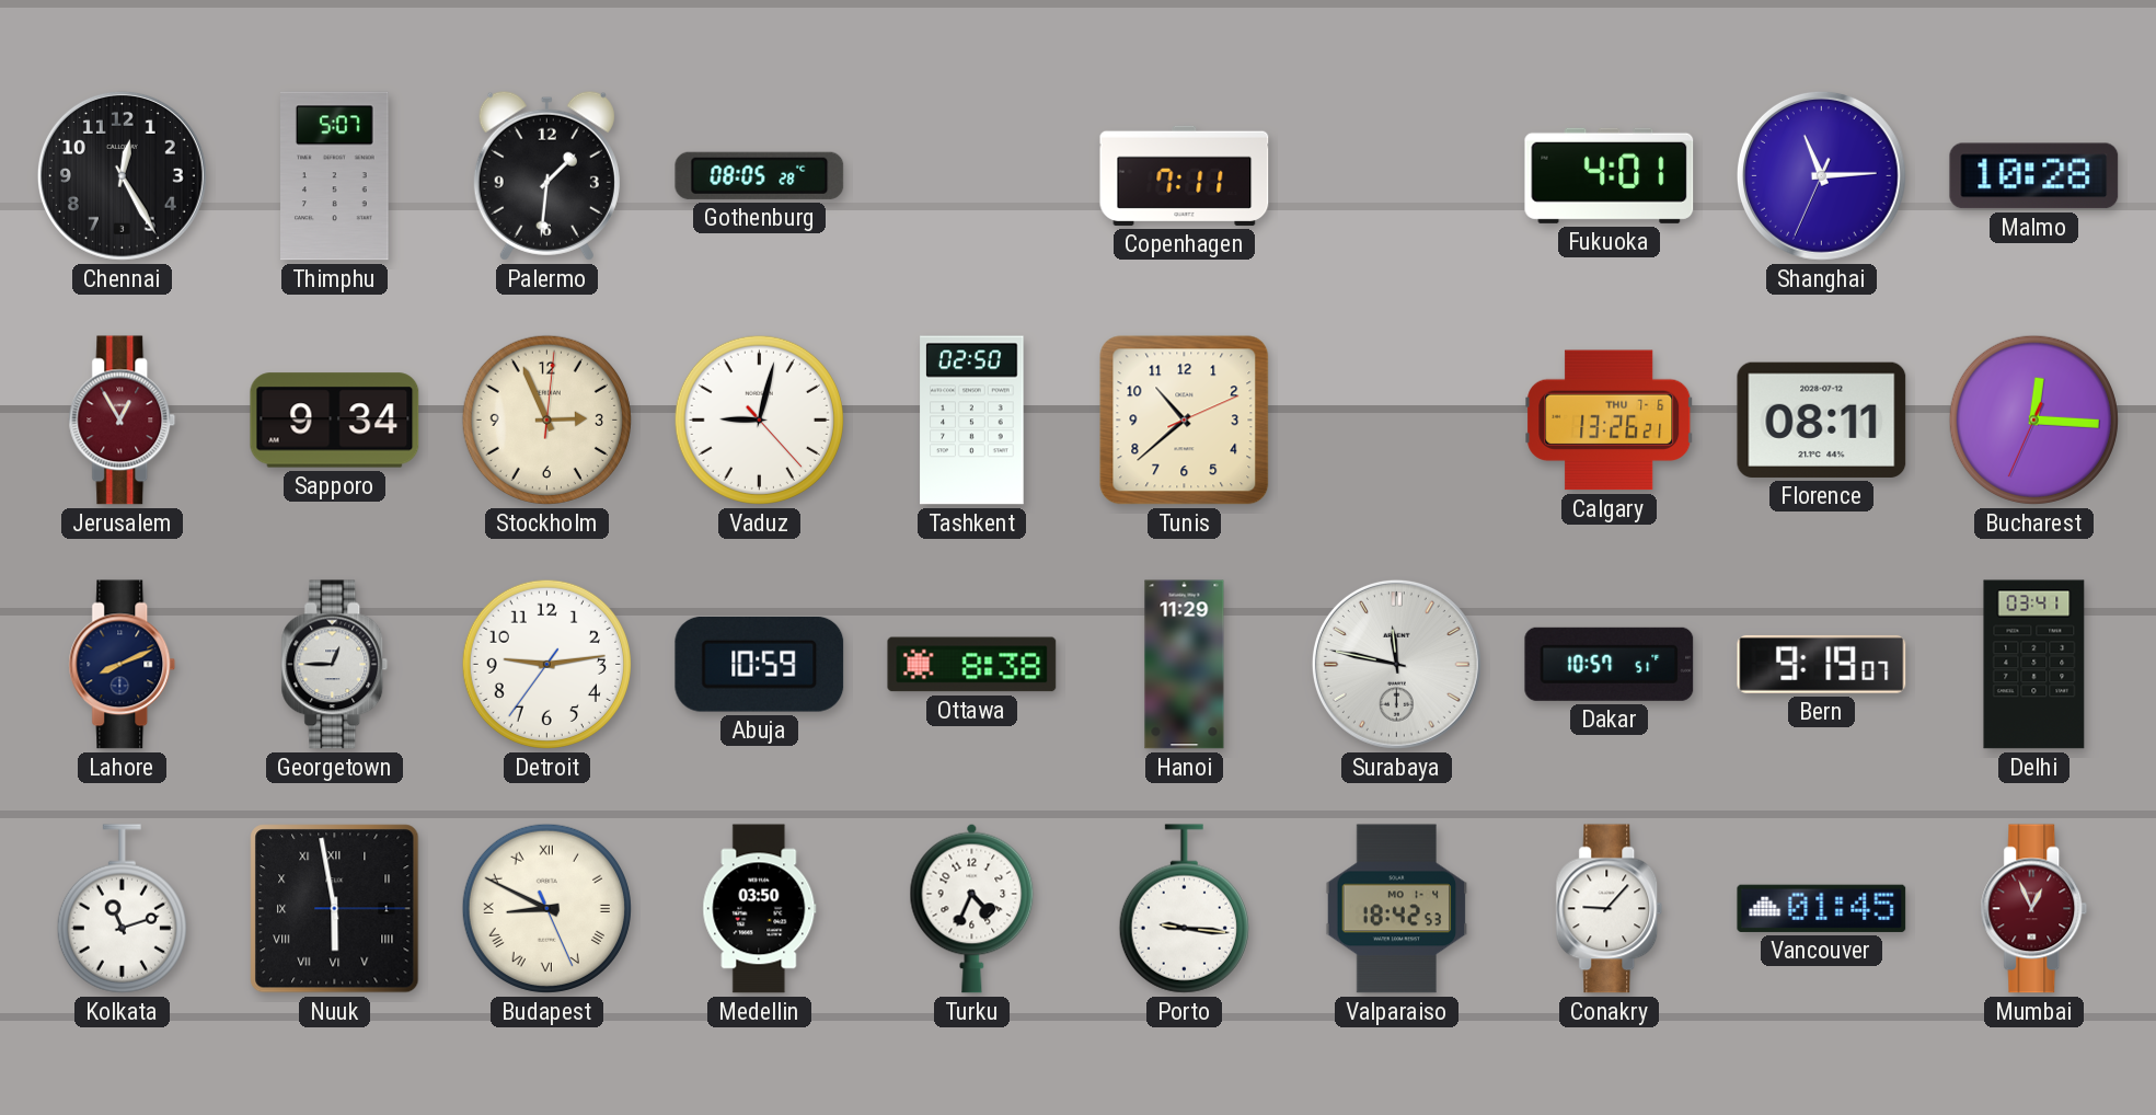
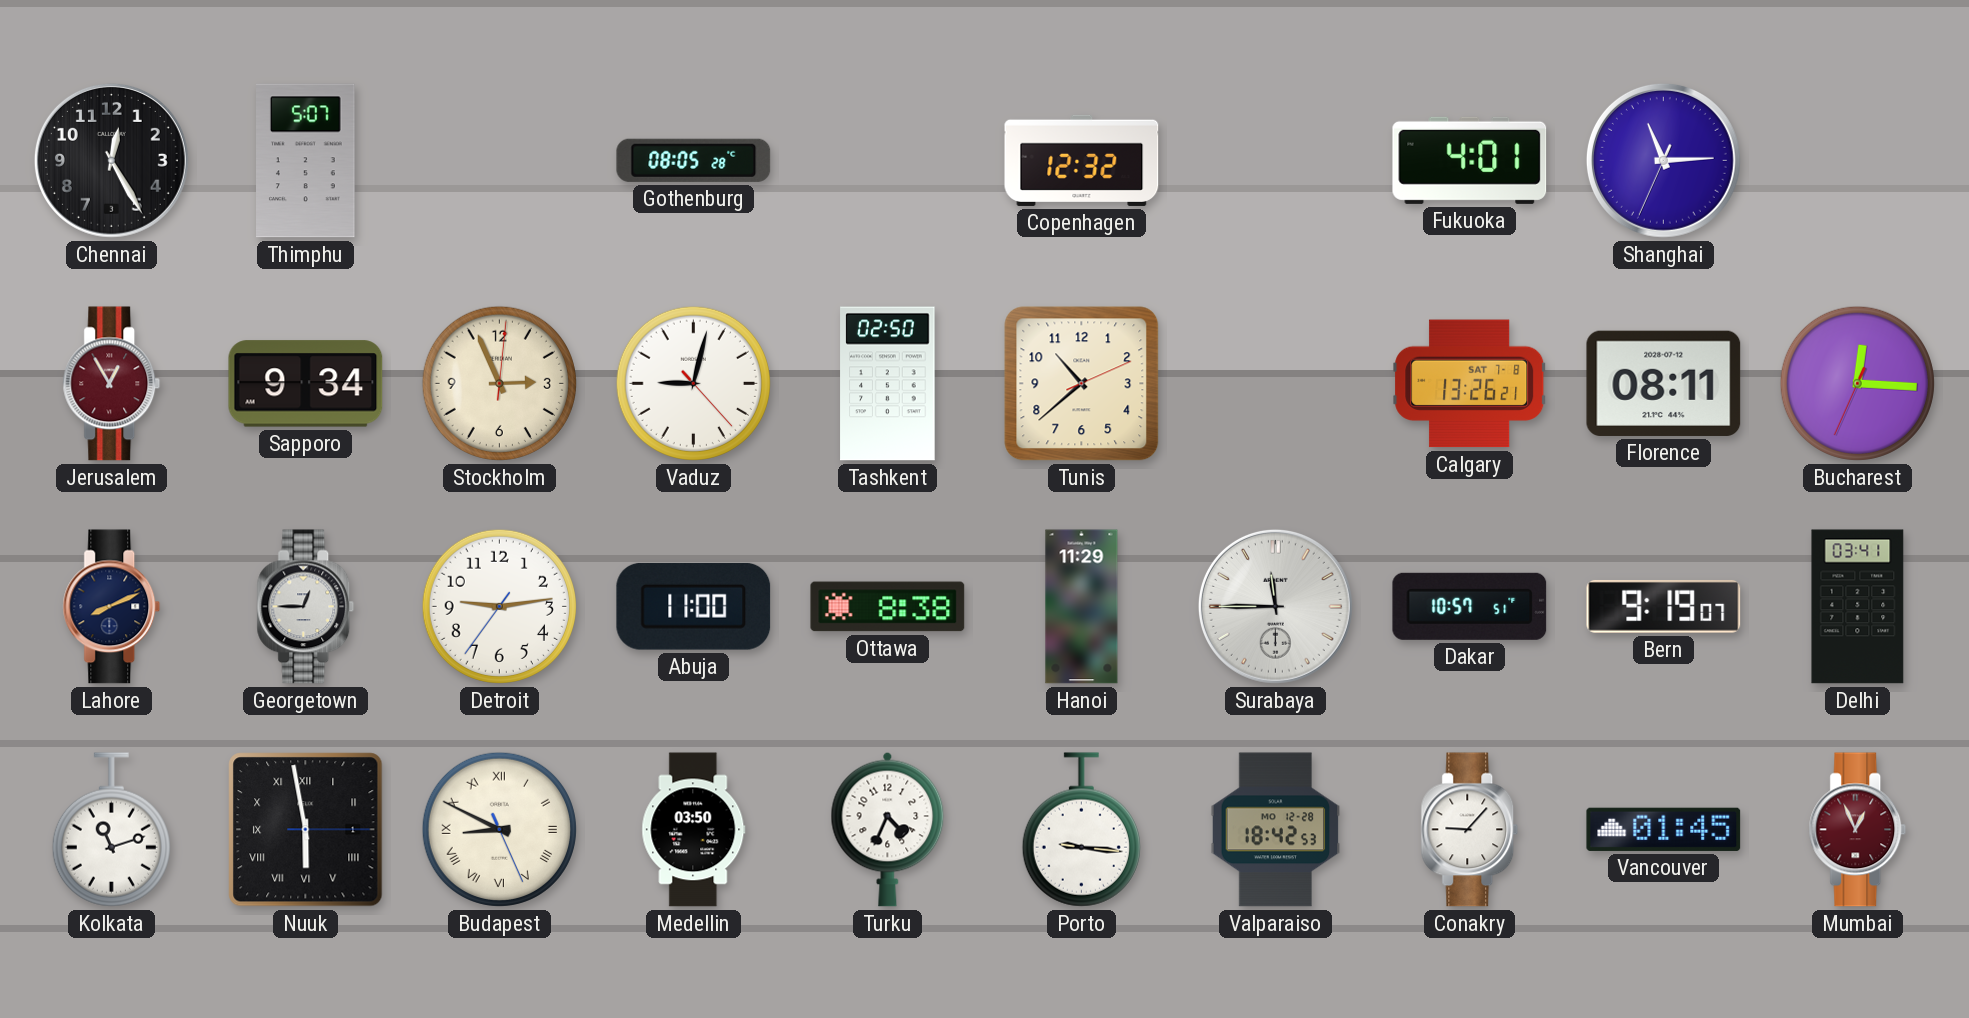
Palermo: 1:31 -> none
Copenhagen: 7:11 -> 12:32
Malmo: 10:28 -> none
Calgary date: THU 7-6 -> SAT 7-8
Abuja: 10:59 -> 11:00
Surabaya: 11:47 -> 11:45
Valparaiso date: MO 1-4 -> MO 12-28
